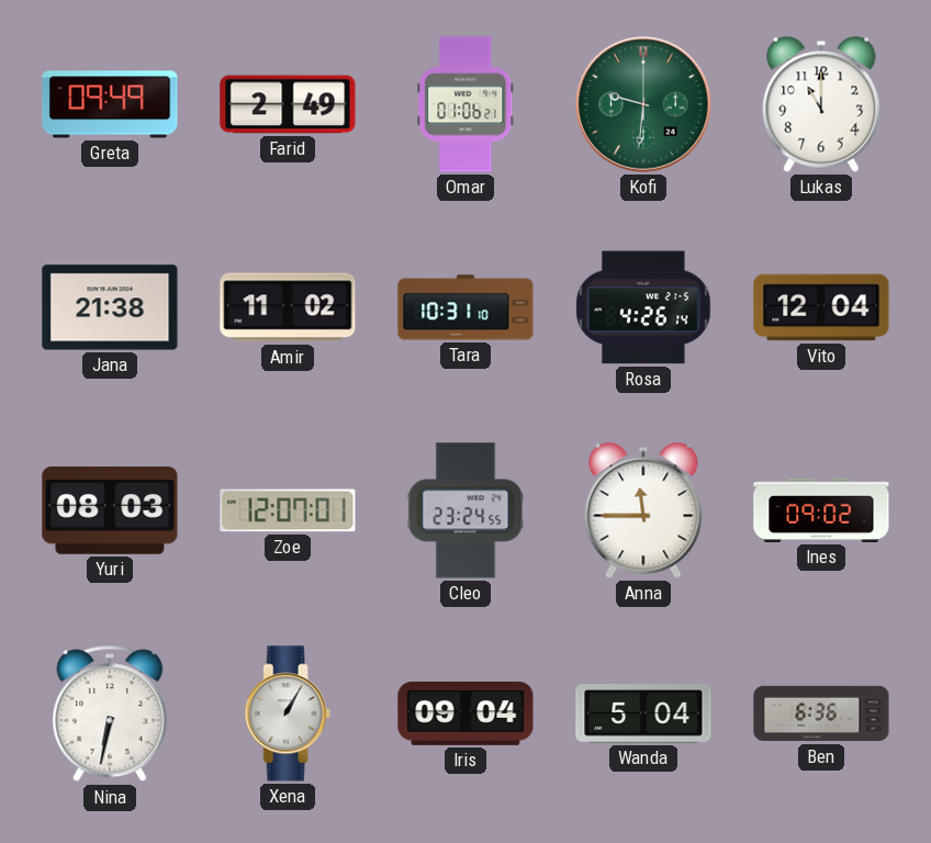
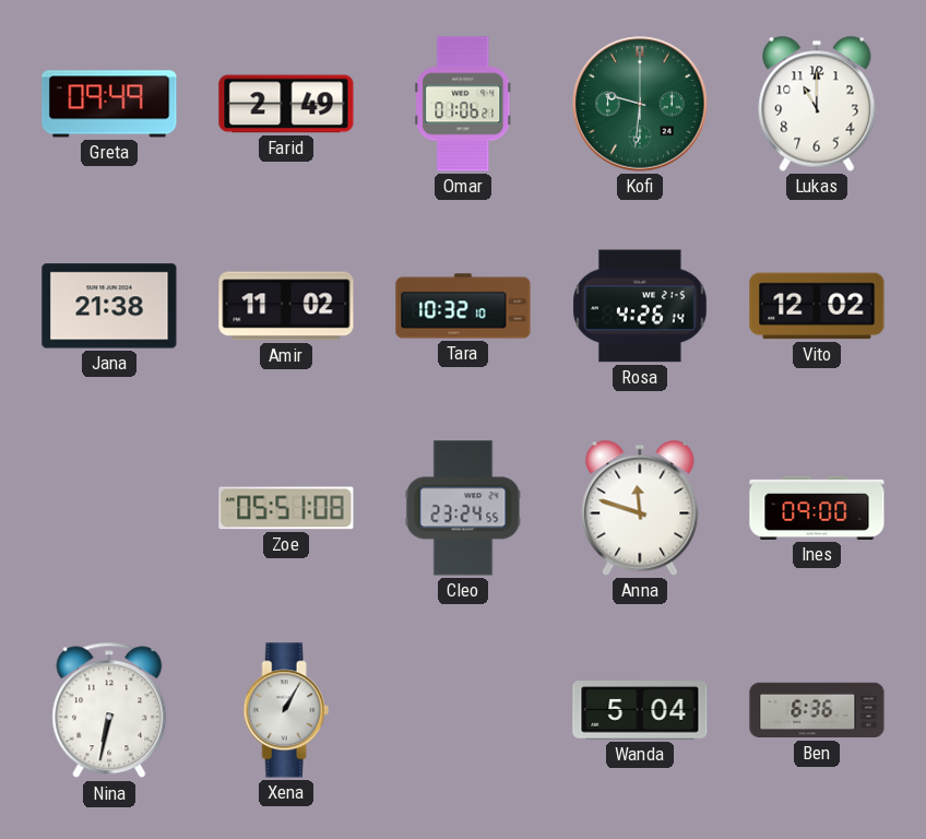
Tara: 10:31 -> 10:32
Vito: 12:04 -> 12:02
Yuri: 08:03 -> none
Zoe: 12:07 -> 05:51
Anna: 11:45 -> 11:48
Ines: 09:02 -> 09:00
Iris: 09:04 -> none
